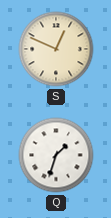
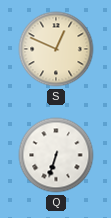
Q: 1:33 -> 6:33
